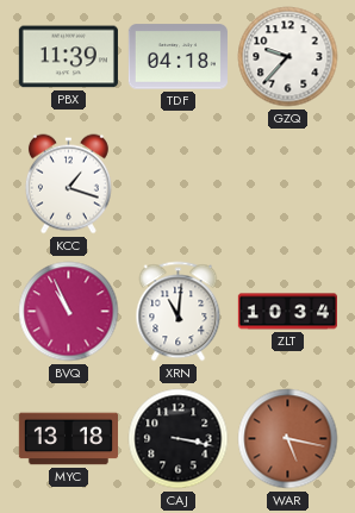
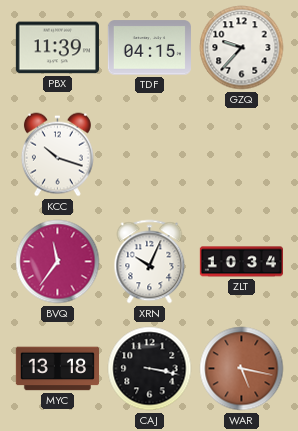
TDF: 04:18 -> 04:15
KCC: 1:18 -> 10:18
BVQ: 10:56 -> 11:36
XRN: 11:01 -> 10:04
